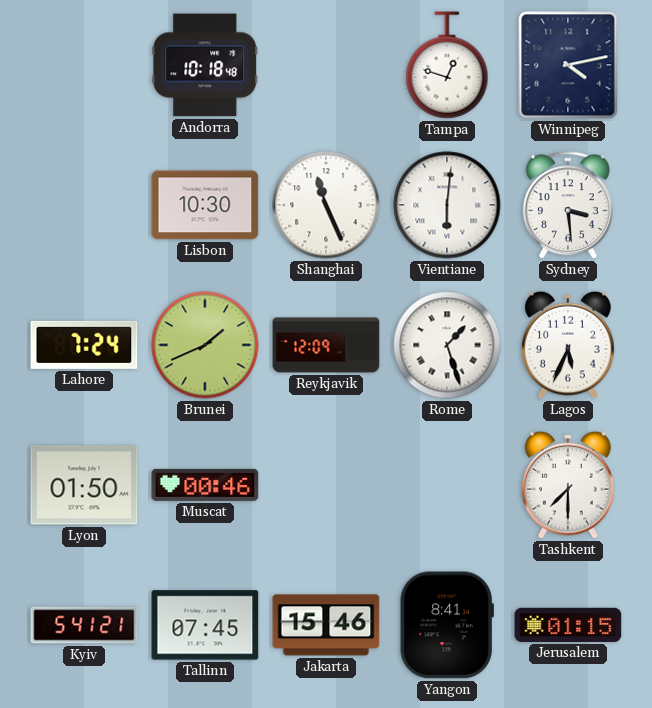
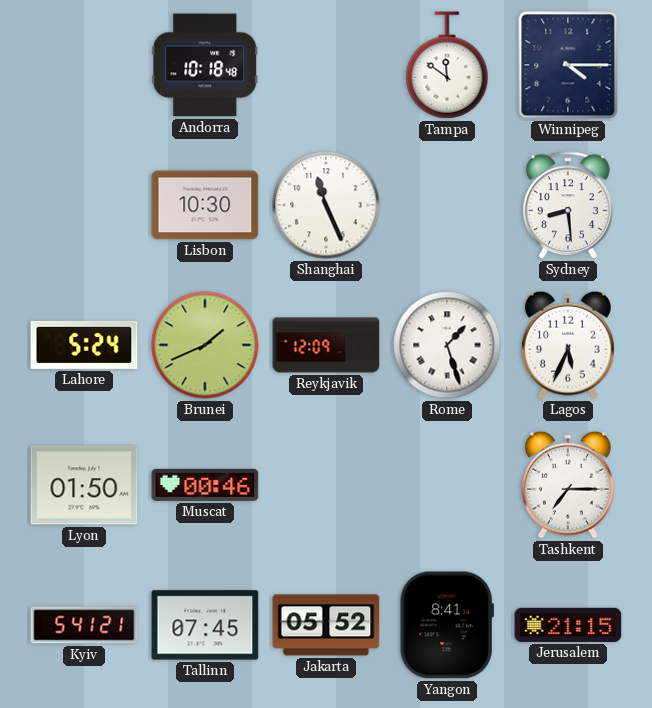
Tampa: 12:48 -> 11:51
Winnipeg: 4:13 -> 4:15
Vientiane: 6:01 -> none
Sydney: 3:29 -> 8:29
Lahore: 7:24 -> 5:24
Tashkent: 7:30 -> 7:15
Jakarta: 15:46 -> 05:52
Jerusalem: 01:15 -> 21:15
